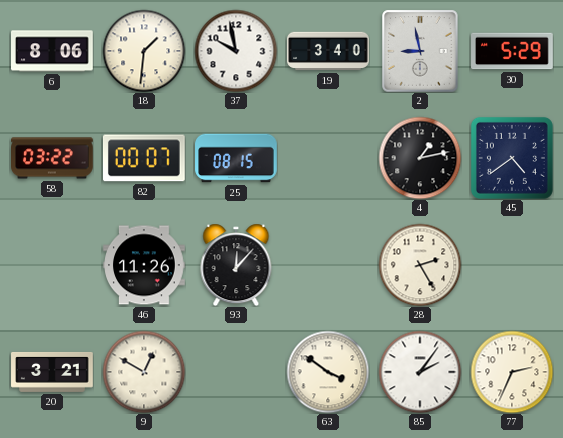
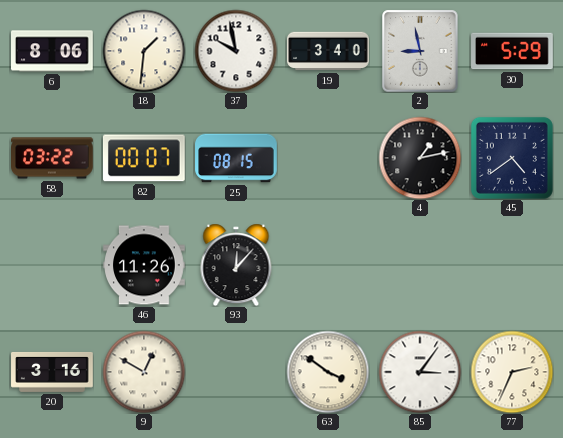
28: 2:25 -> none
20: 3:21 -> 3:16
85: 2:06 -> 3:06
